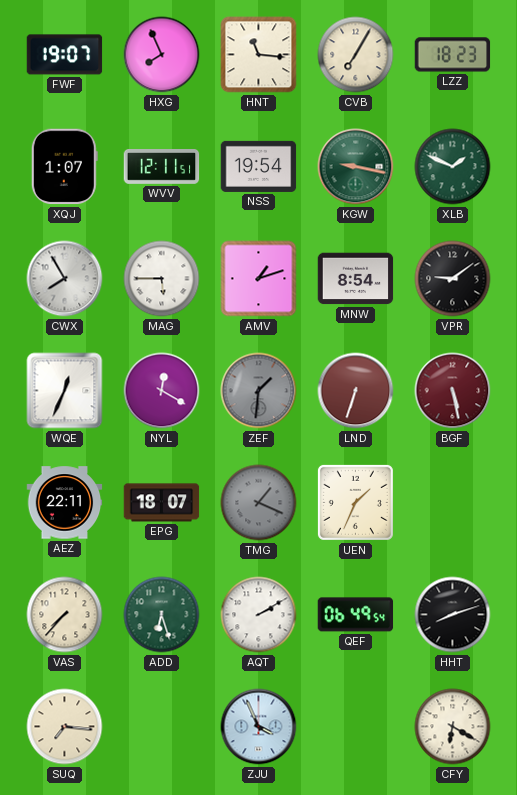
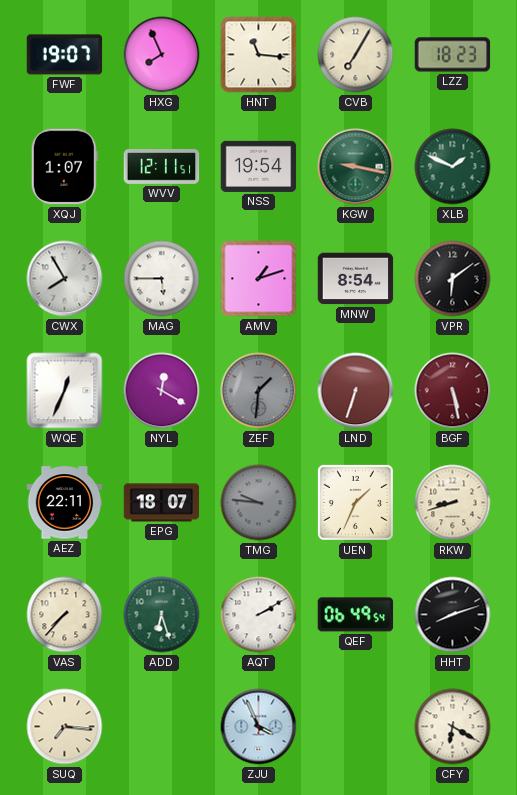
VPR: 9:09 -> 6:09
TMG: 1:19 -> 9:46
RKW: none -> 8:42
